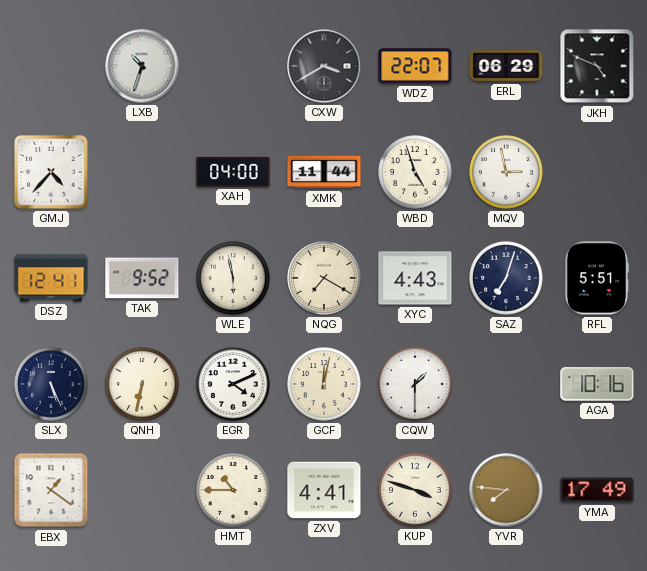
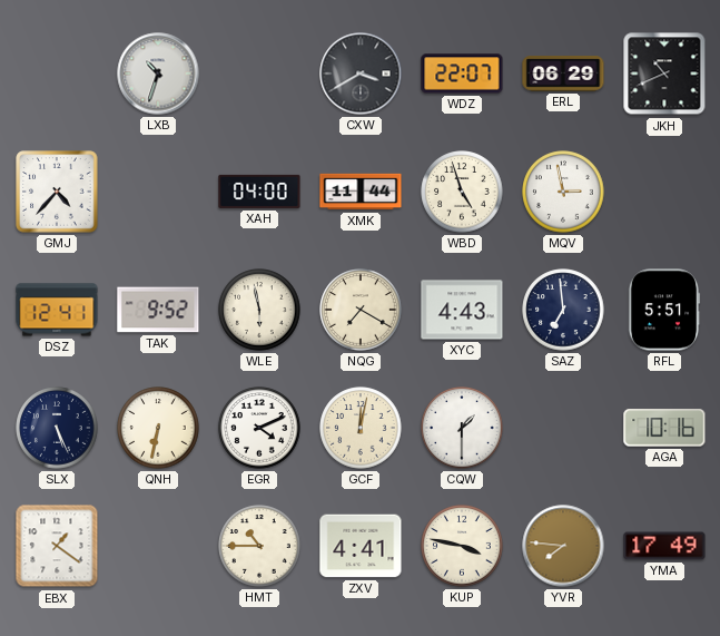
JKH: 4:49 -> 10:41
SAZ: 7:03 -> 6:59
KUP: 3:48 -> 3:47
